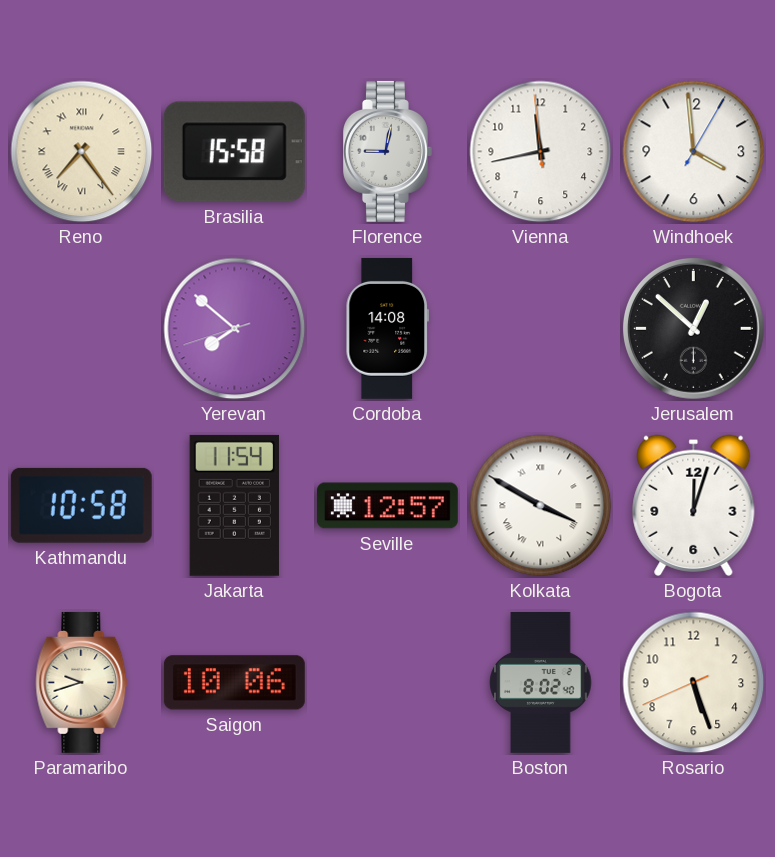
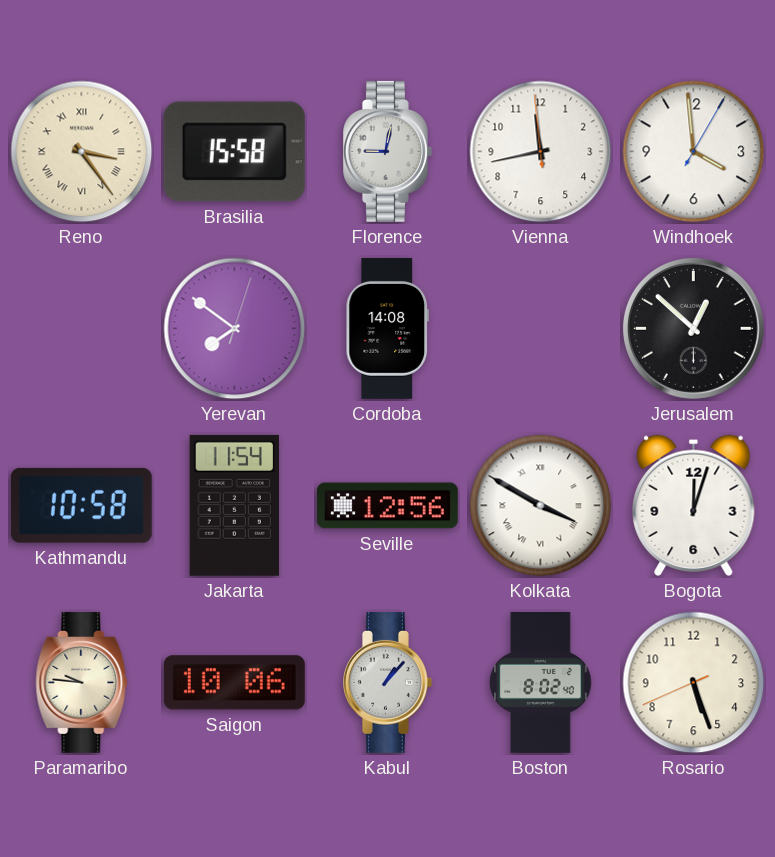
Reno: 7:24 -> 3:24
Yerevan: 7:51:42 -> 7:51:03
Seville: 12:57 -> 12:56
Paramaribo: 9:42 -> 9:46
Kabul: none -> 1:07
